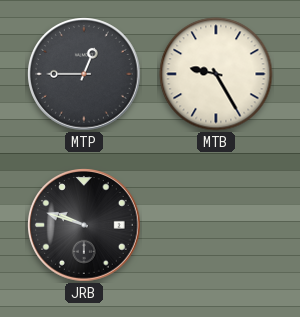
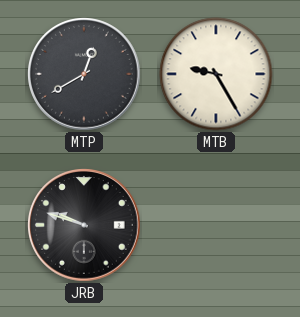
MTP: 12:45 -> 12:40
